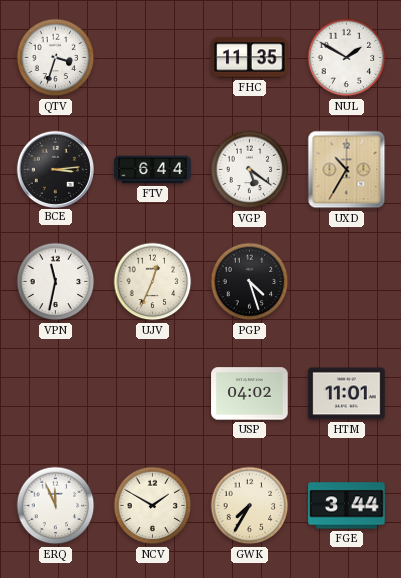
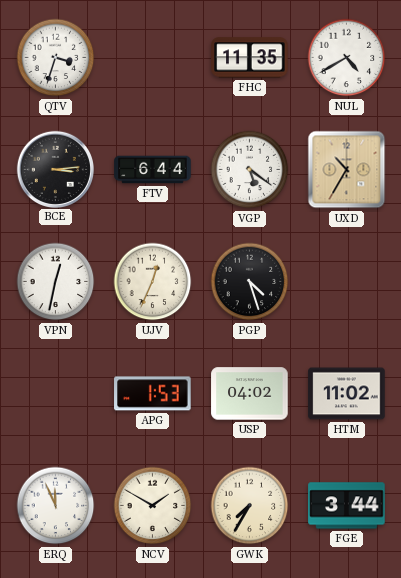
NUL: 1:50 -> 4:40
VPN: 11:32 -> 12:32
APG: none -> 1:53
HTM: 11:01 -> 11:02
